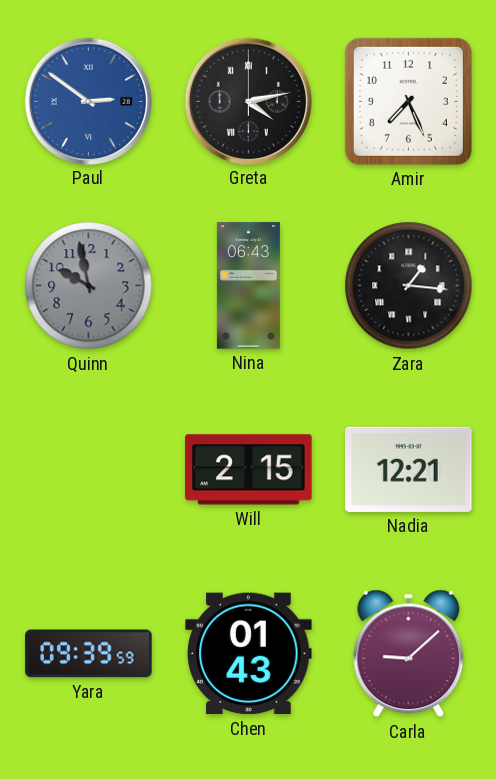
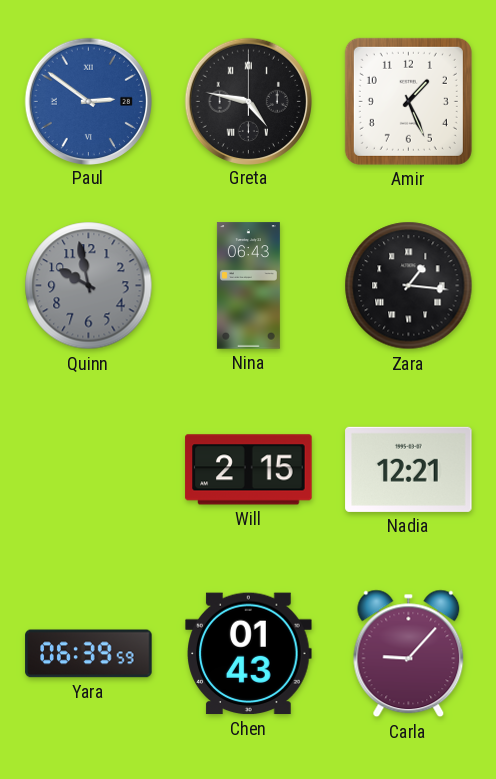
Greta: 4:13 -> 4:47
Amir: 7:26 -> 1:26
Yara: 09:39 -> 06:39
Carla: 9:08 -> 9:07
